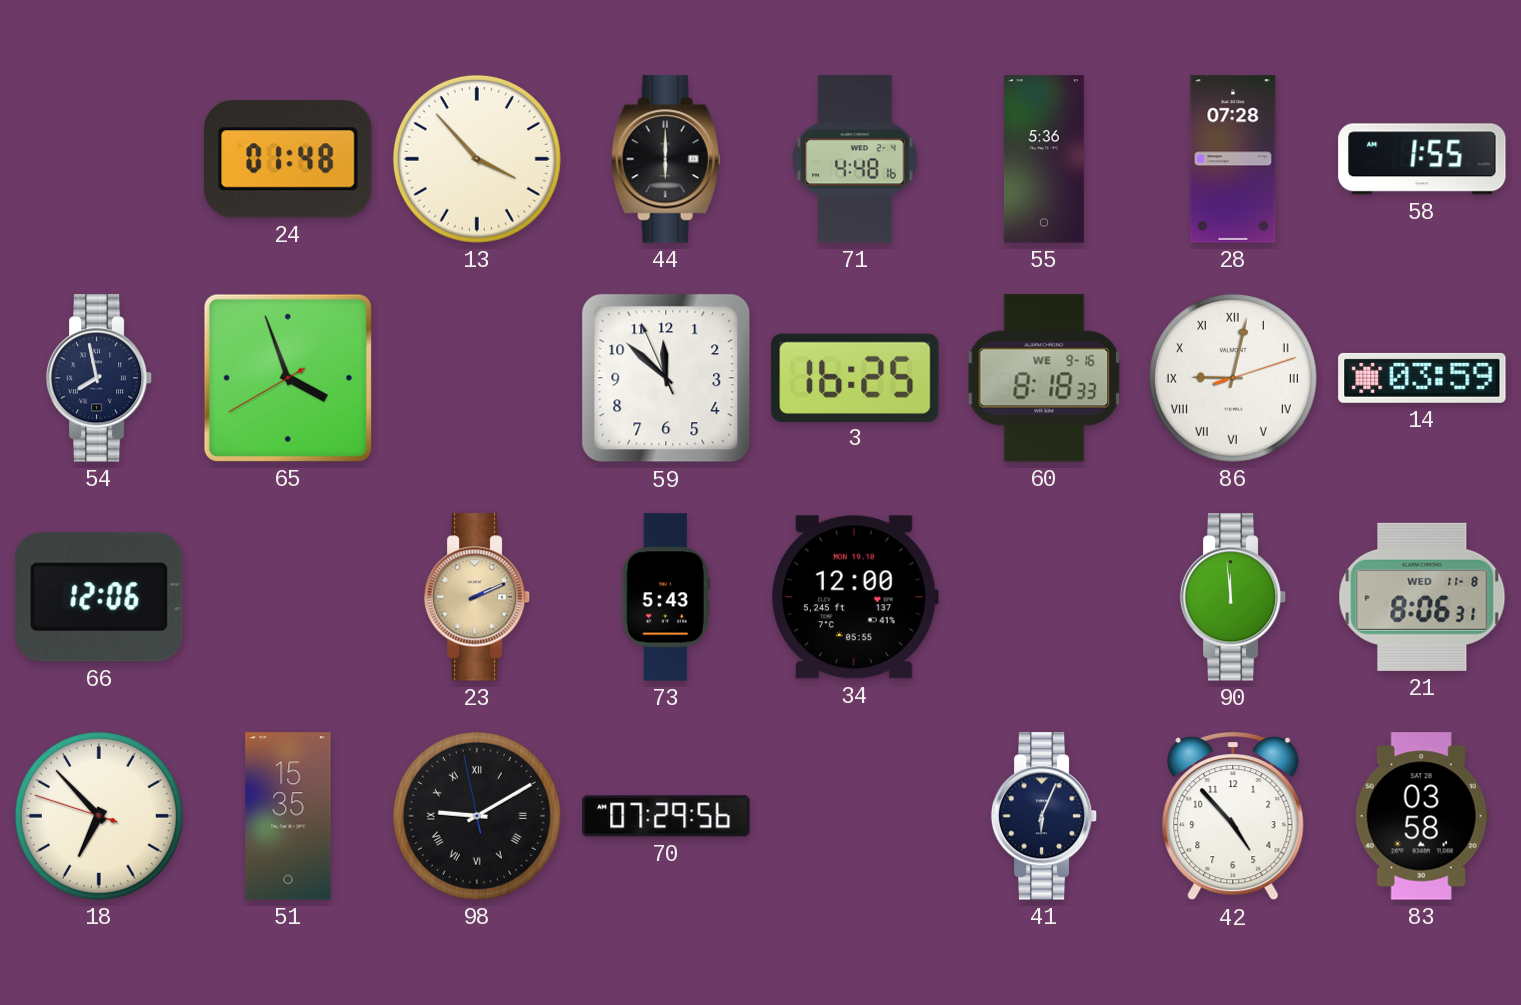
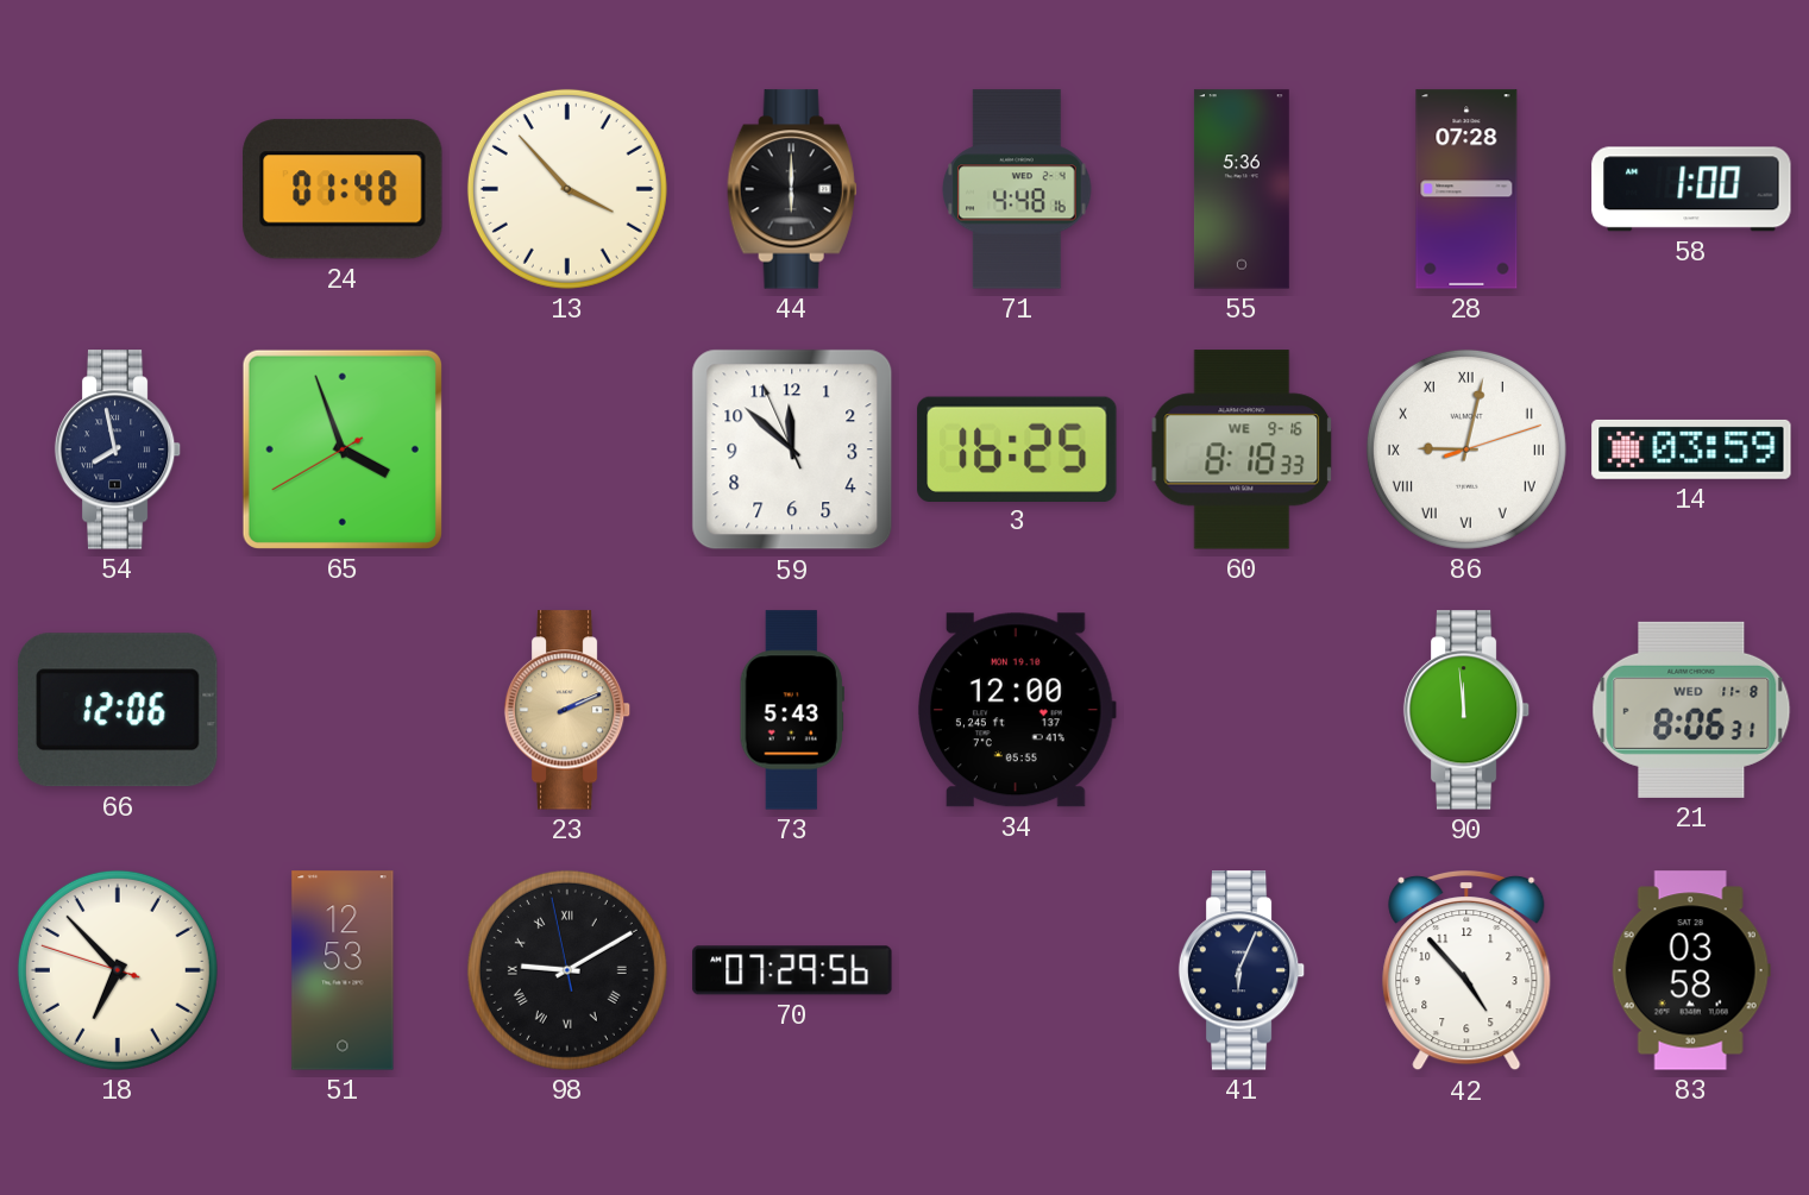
58: 1:55 -> 1:00
51: 15:35 -> 12:53
